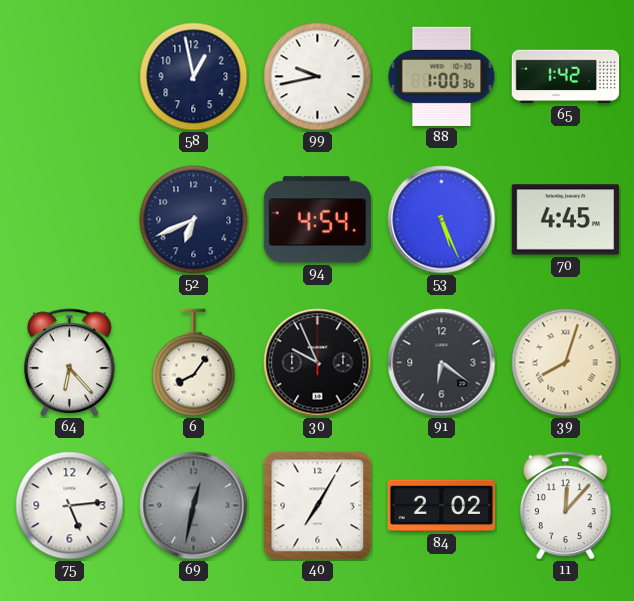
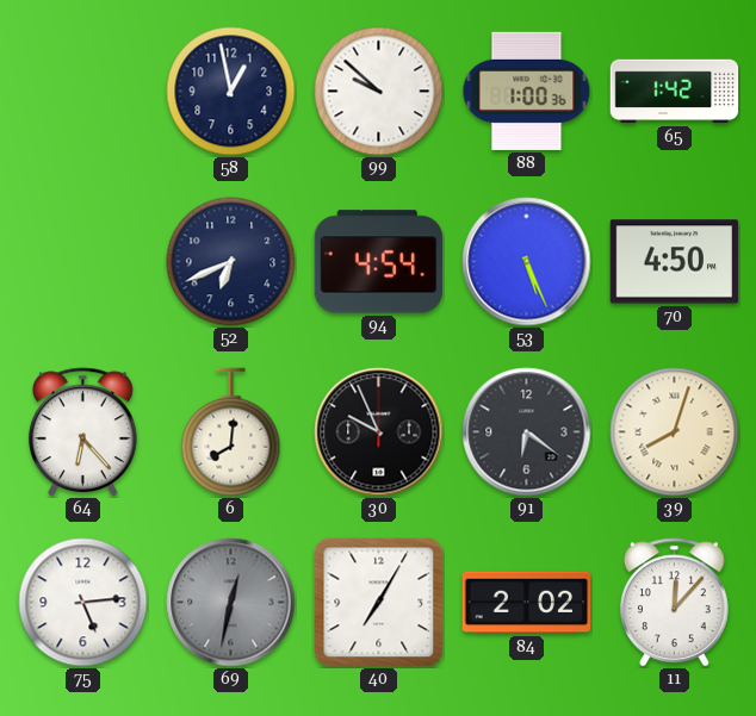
99: 9:43 -> 9:52
70: 4:45 -> 4:50
6: 8:06 -> 8:01
